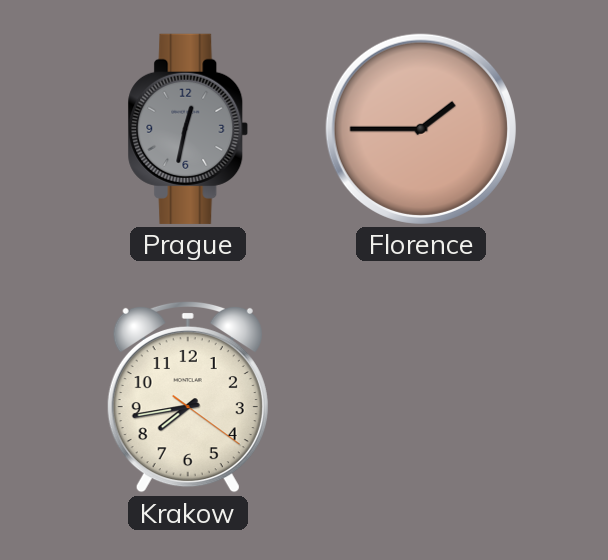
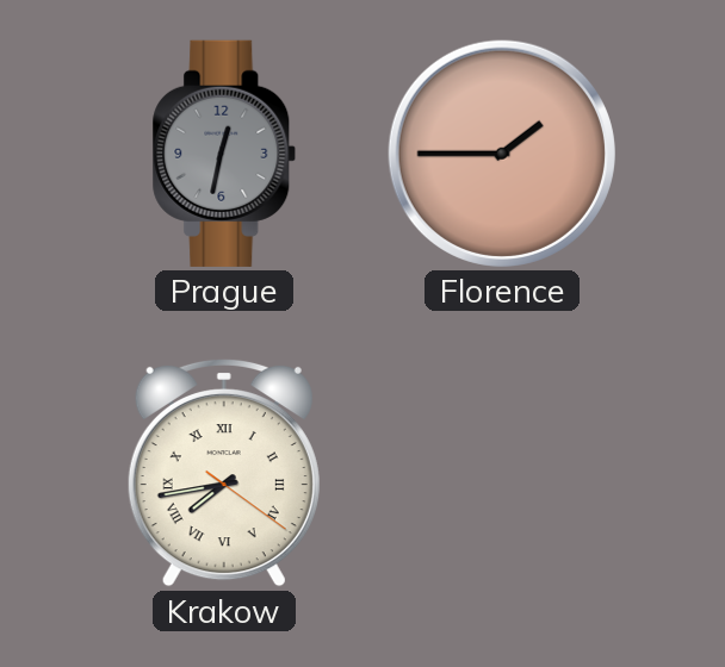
Krakow numerals: Arabic -> Roman
